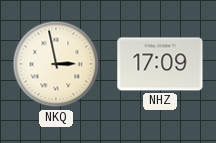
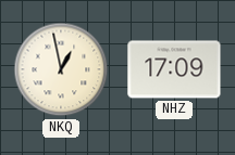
NKQ: 2:58 -> 12:58
